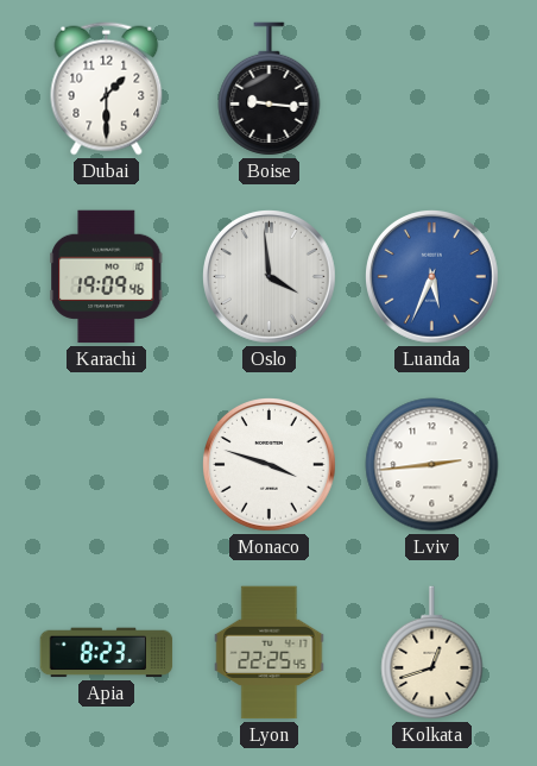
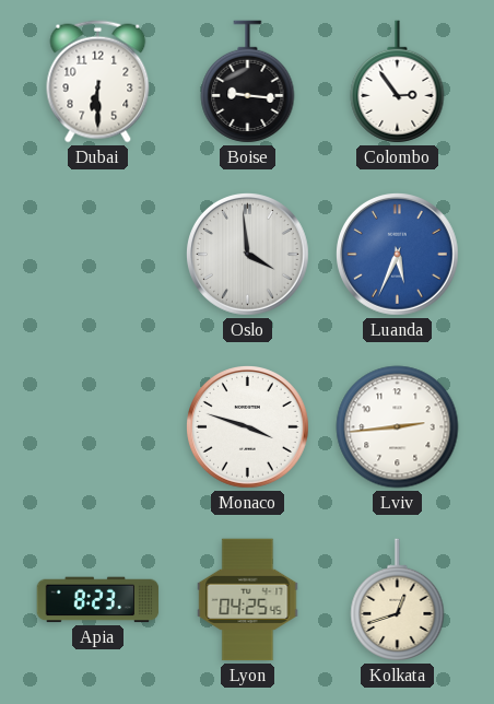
Dubai: 1:30 -> 6:30
Colombo: none -> 2:54
Karachi: 19:09 -> none
Lyon: 22:25 -> 04:25
